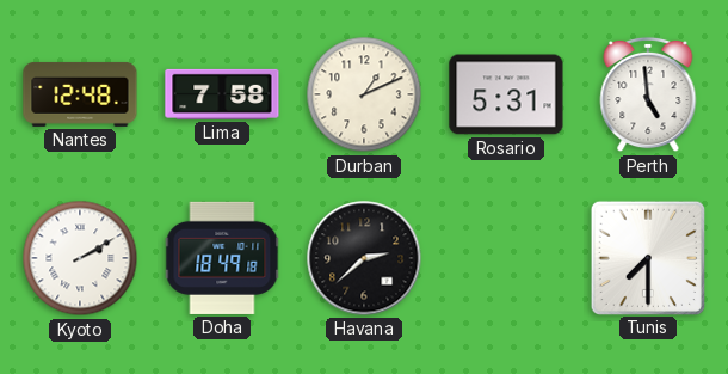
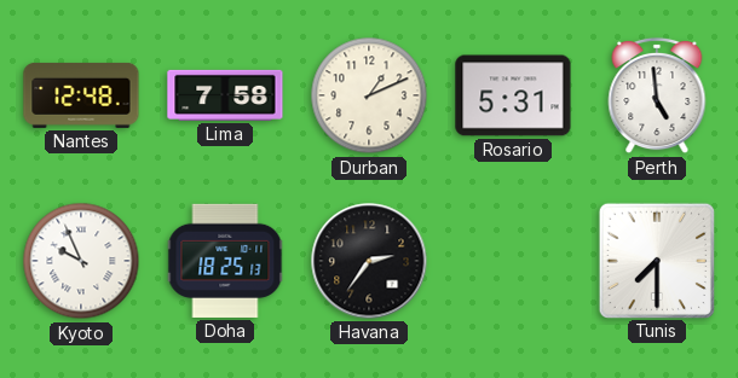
Kyoto: 2:10 -> 9:56
Doha: 18:49 -> 18:25
Havana: 2:38 -> 2:36
